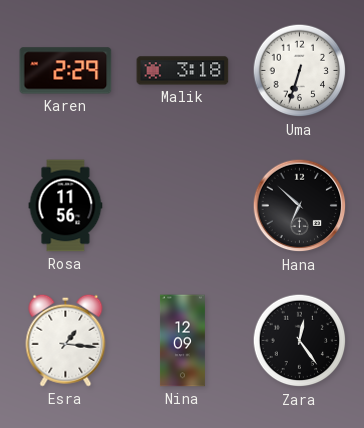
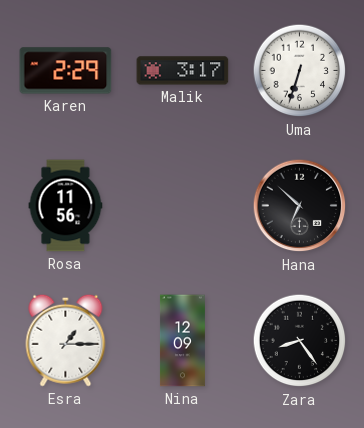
Malik: 3:18 -> 3:17
Esra: 1:16 -> 1:15
Zara: 12:24 -> 8:24
